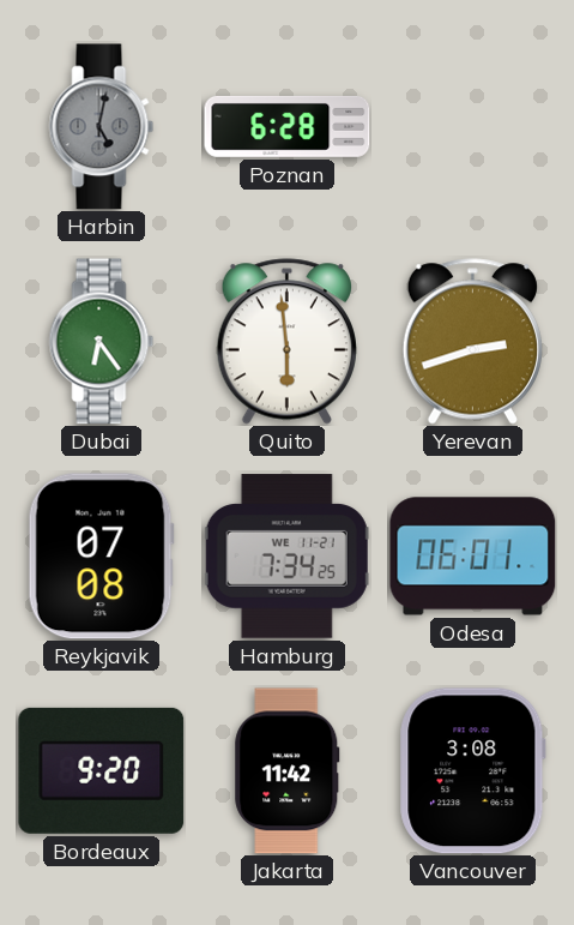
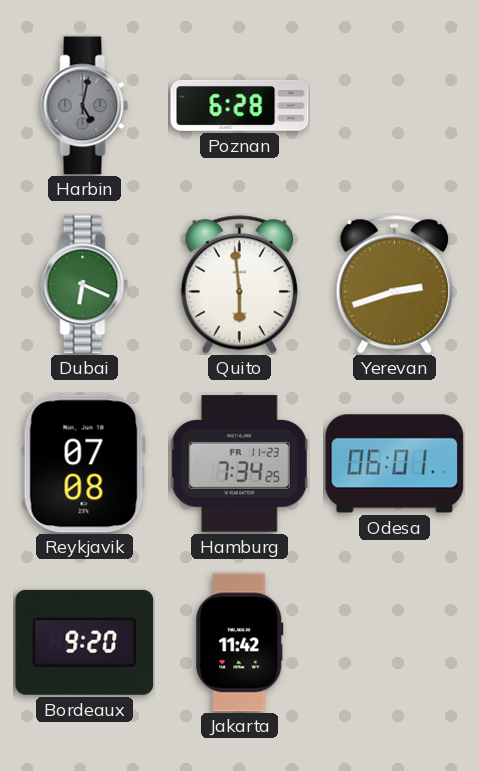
Dubai: 6:24 -> 6:19
Hamburg date: WE 11-21 -> FR 11-23
Vancouver: 3:08 -> none
